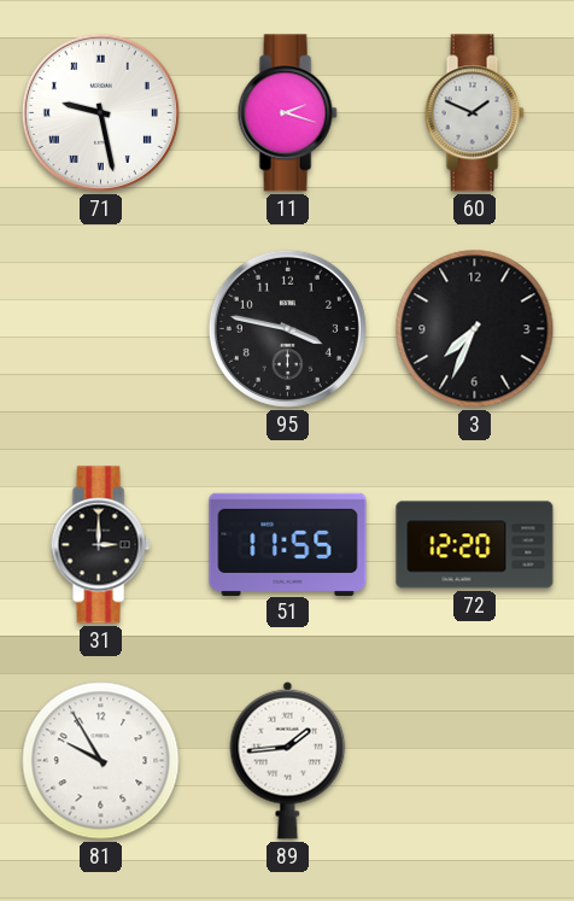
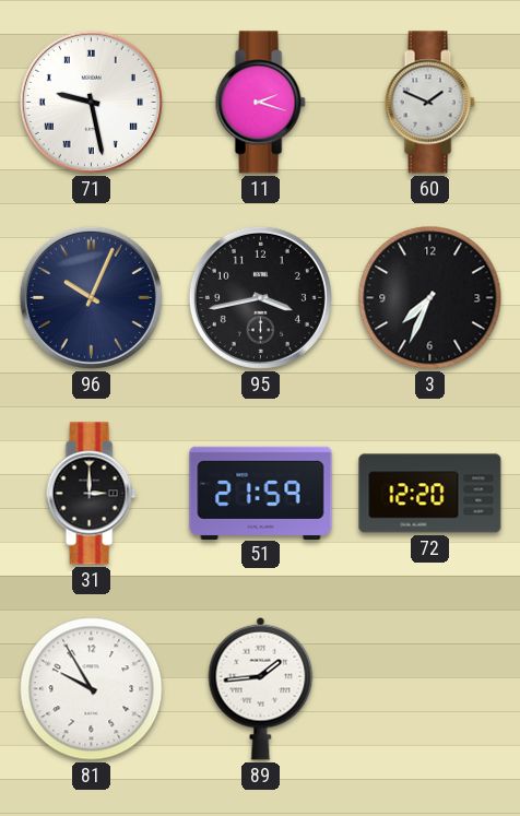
96: none -> 10:04
95: 3:47 -> 3:43
51: 11:55 -> 21:59
